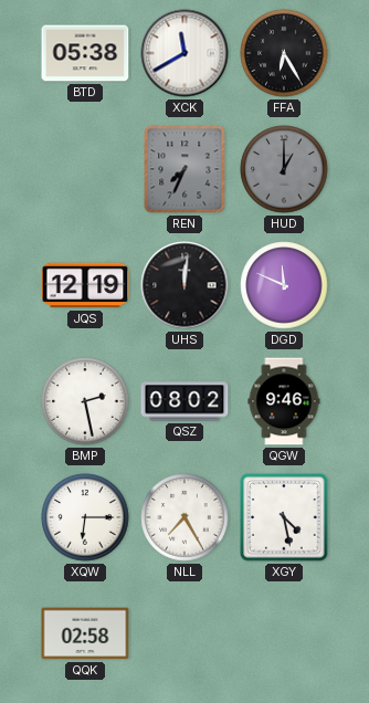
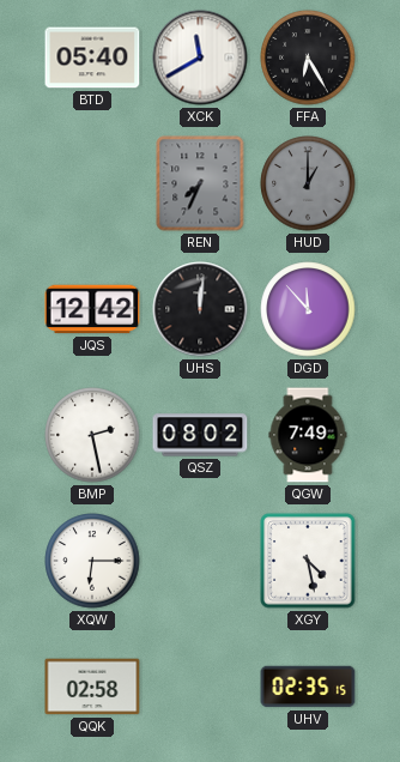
BTD: 05:38 -> 05:40
JQS: 12:19 -> 12:42
DGD: 11:49 -> 11:53
QGW: 9:46 -> 7:49
NLL: 7:25 -> none
UHV: none -> 02:35
